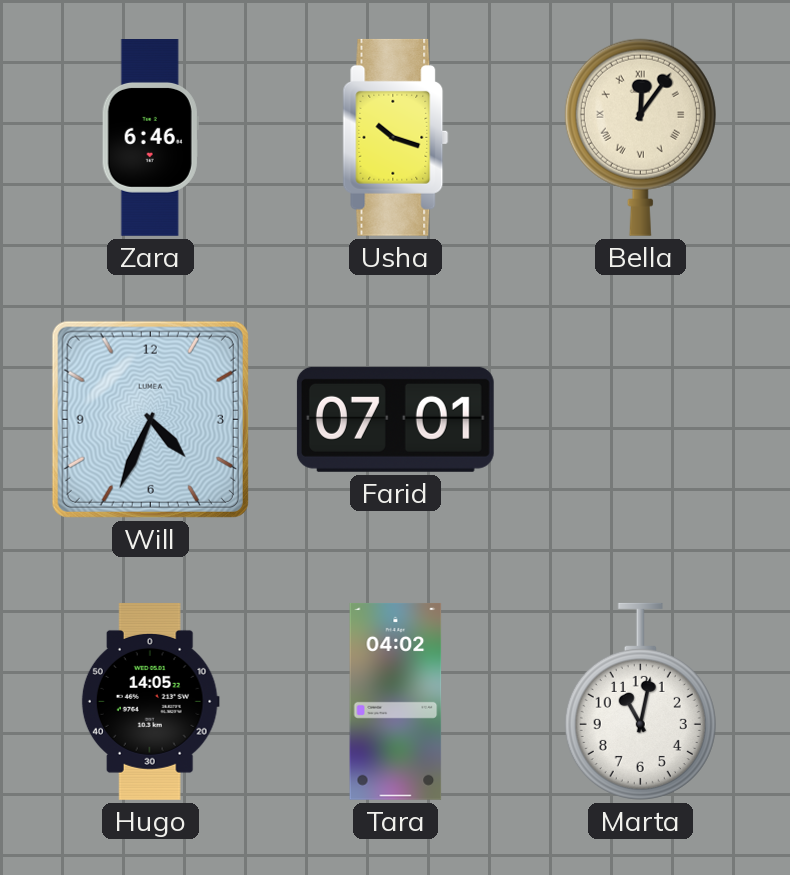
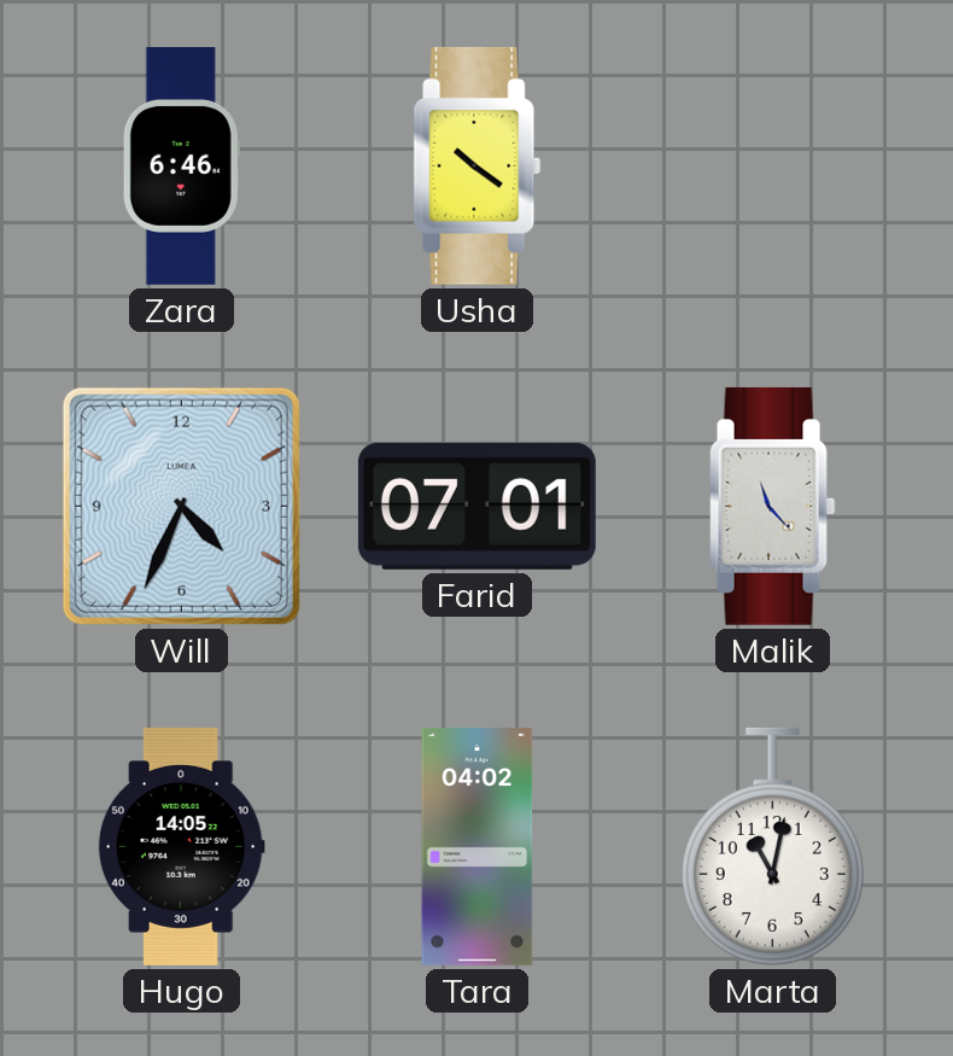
Usha: 10:18 -> 10:21
Bella: 12:06 -> none
Malik: none -> 11:23
